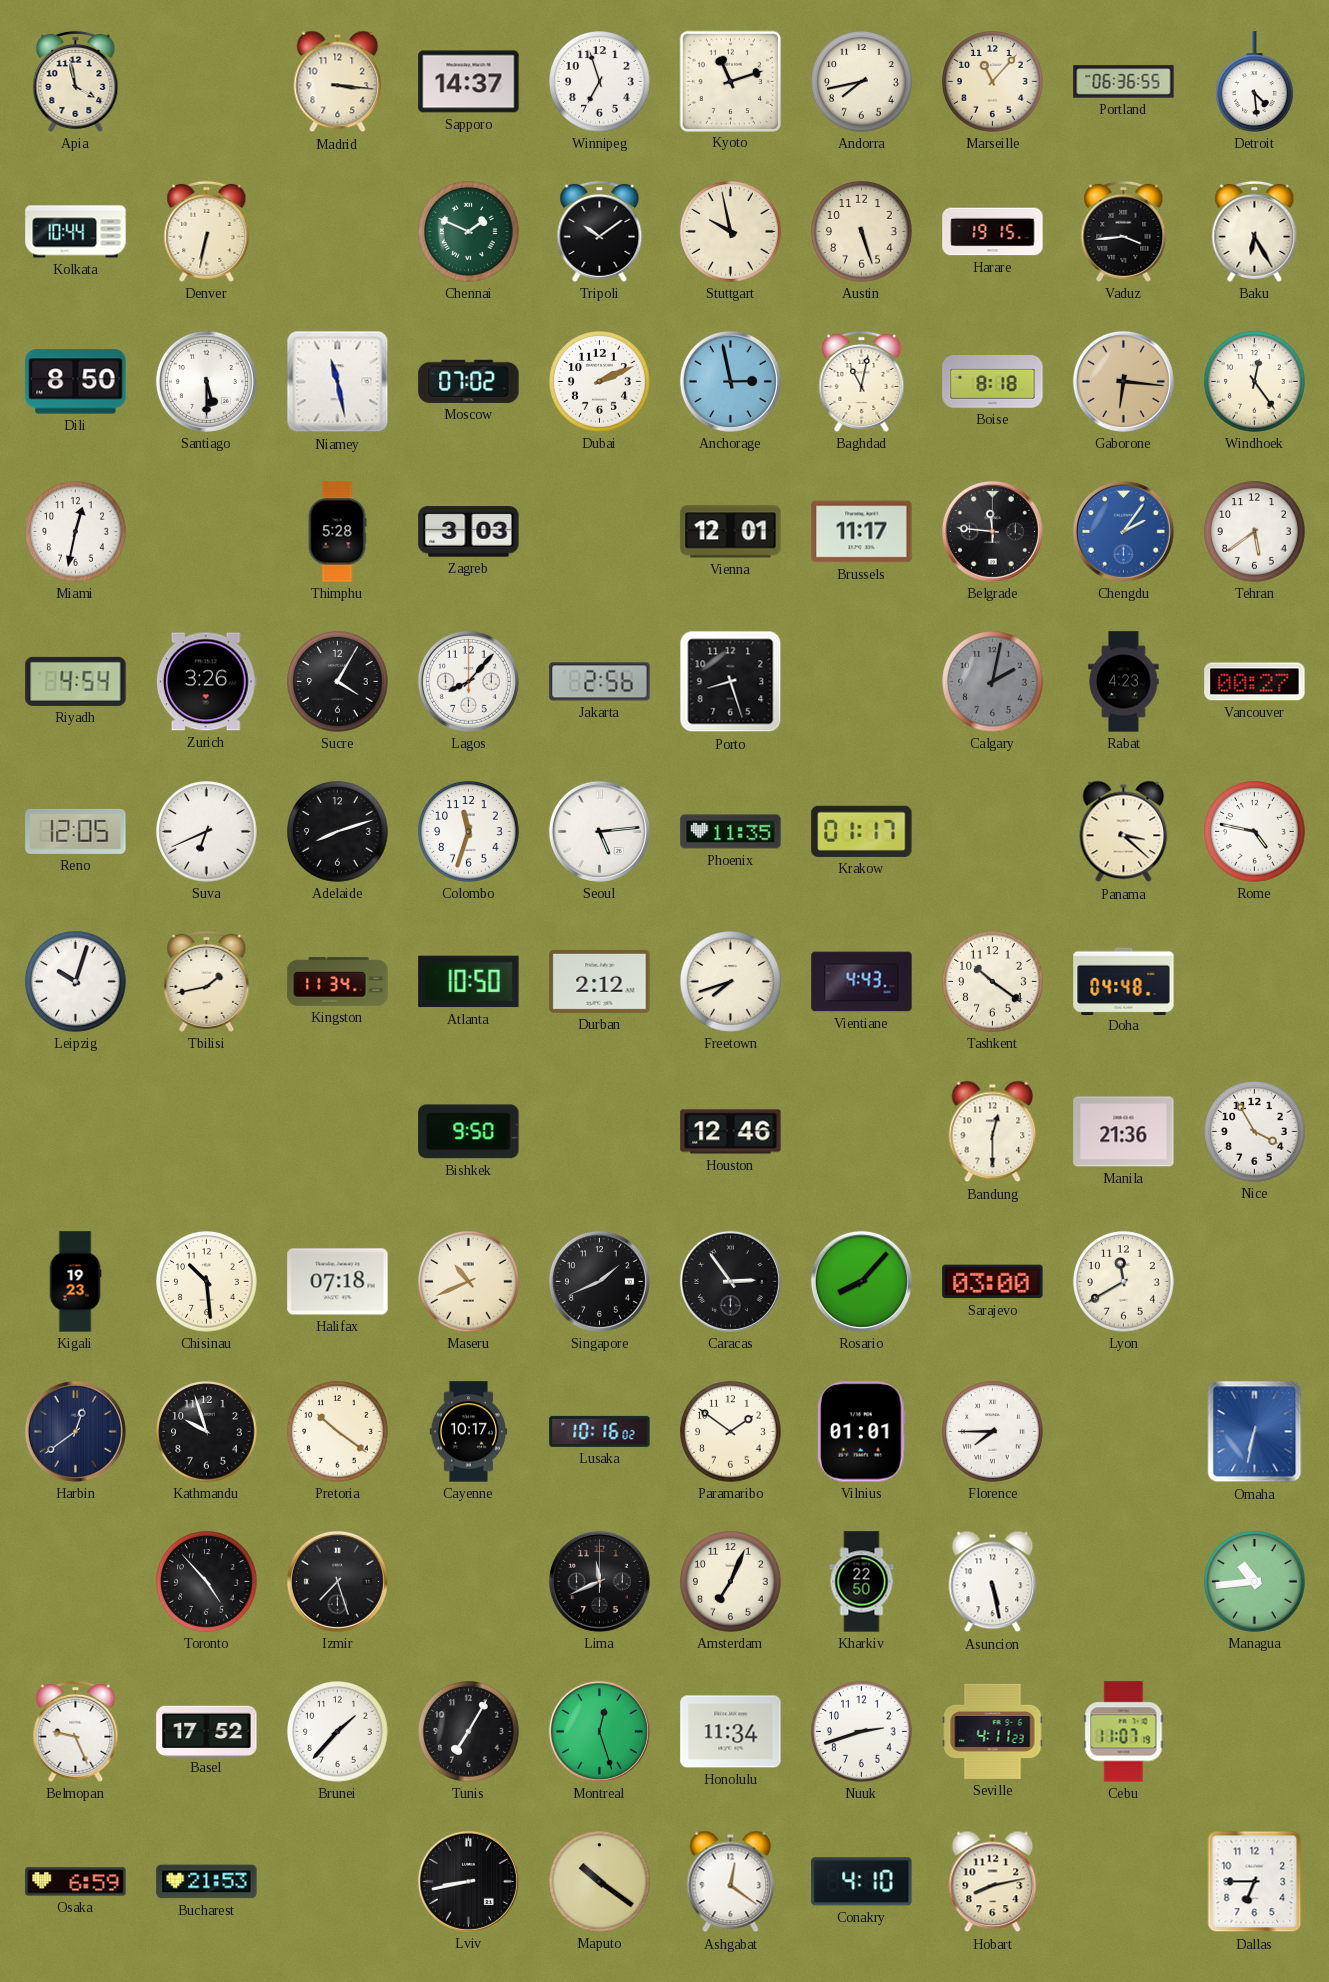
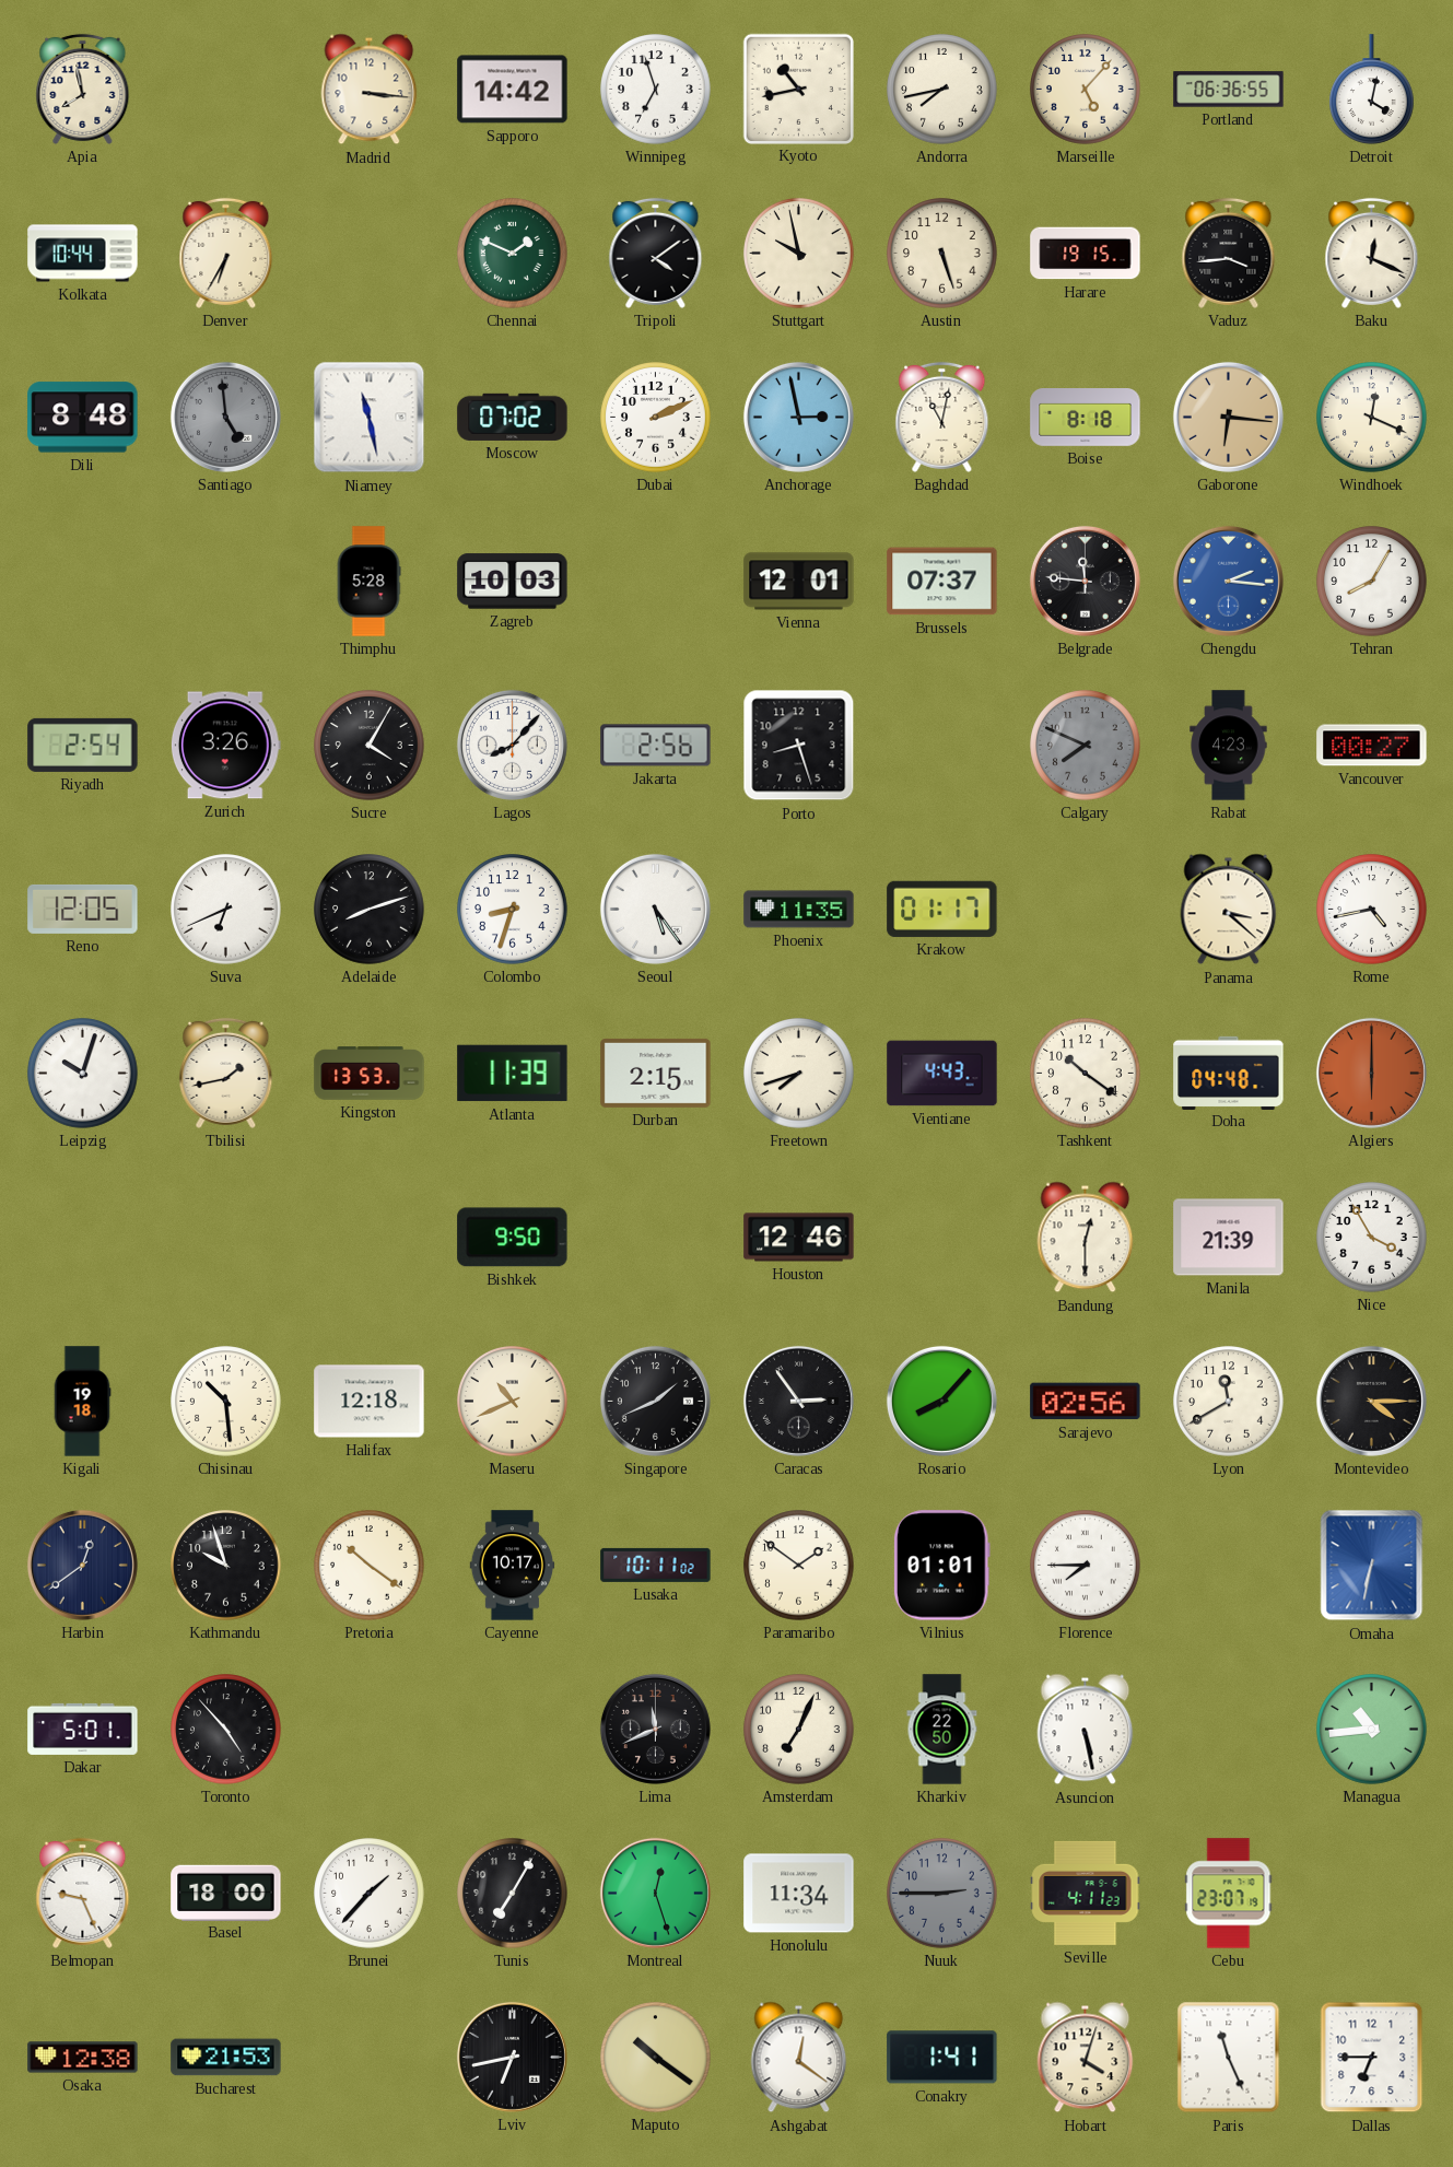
Apia: 3:58 -> 7:58
Sapporo: 14:37 -> 14:42
Kyoto: 11:12 -> 10:43
Marseille: 11:07 -> 5:07
Detroit: 4:29 -> 4:02
Denver: 6:32 -> 6:35
Tripoli: 10:09 -> 4:09
Baku: 6:25 -> 12:19
Dili: 8:50 -> 8:48
Santiago: 5:30 -> 4:59
Santiago dial: white -> grey
Windhoek: 12:24 -> 12:19
Miami: 12:32 -> none
Zagreb: 3:03 -> 10:03
Brussels: 11:17 -> 07:37
Chengdu: 2:06 -> 2:16
Tehran: 5:39 -> 8:05
Riyadh: 4:54 -> 2:54
Calgary: 2:02 -> 7:49
Colombo: 11:33 -> 8:33
Seoul: 5:14 -> 5:24
Rome: 4:47 -> 4:43
Kingston: 11:34 -> 13:53
Atlanta: 10:50 -> 11:39
Durban: 2:12 -> 2:15
Algiers: none -> 6:00
Manila: 21:36 -> 21:39
Kigali: 19:23 -> 19:18
Halifax: 07:18 -> 12:18
Sarajevo: 03:00 -> 02:56
Montevideo: none -> 4:15
Lusaka: 10:16 -> 10:11
Dakar: none -> 5:01
Izmir: 7:27 -> none
Basel: 17:52 -> 18:00
Nuuk: 2:42 -> 2:45
Nuuk dial: white -> grey
Cebu: 11:07 -> 23:07
Osaka: 6:59 -> 12:38
Lviv: 8:43 -> 6:43
Conakry: 4:10 -> 1:41
Hobart: 8:13 -> 4:03
Paris: none -> 11:26
